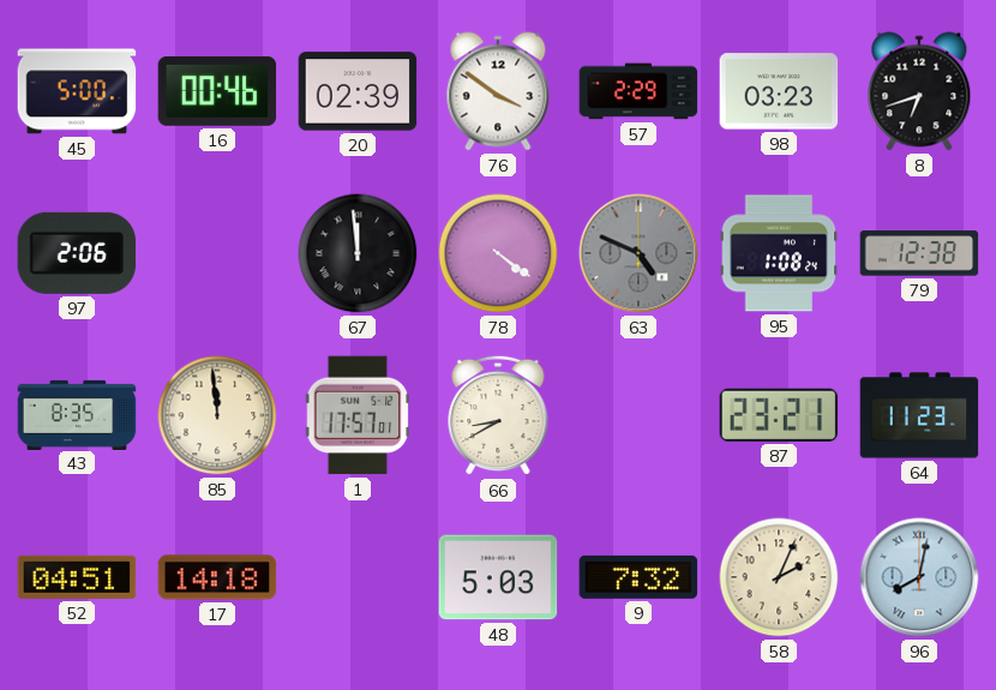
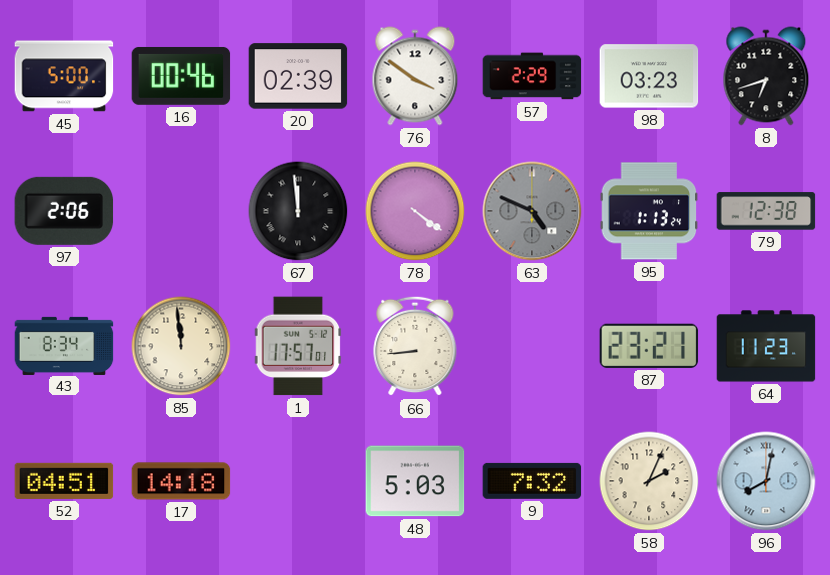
95: 1:08 -> 1:13
43: 8:35 -> 8:34
66: 8:40 -> 8:44
